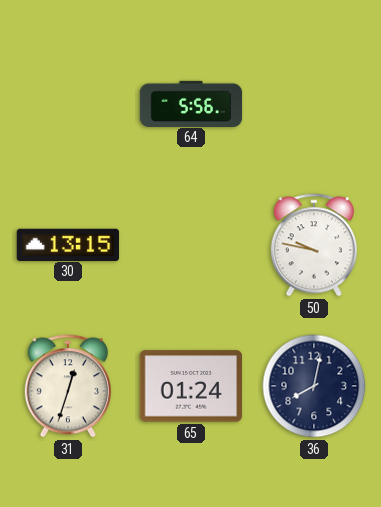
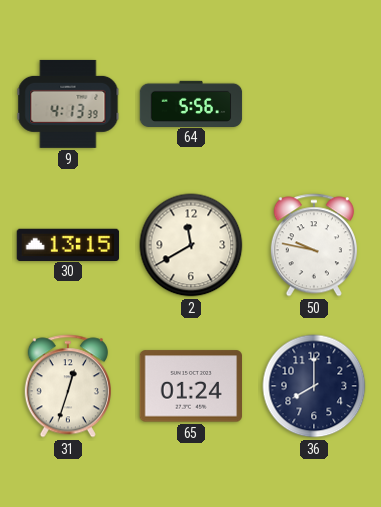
9: none -> 4:13
2: none -> 11:40
36: 8:02 -> 8:00
